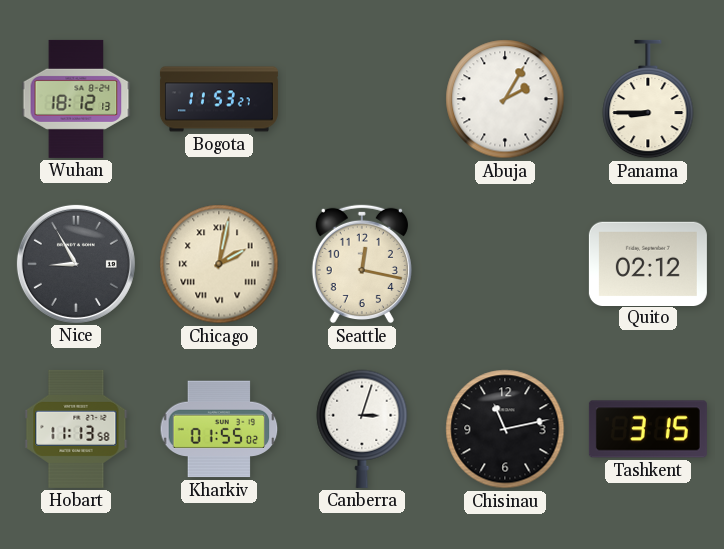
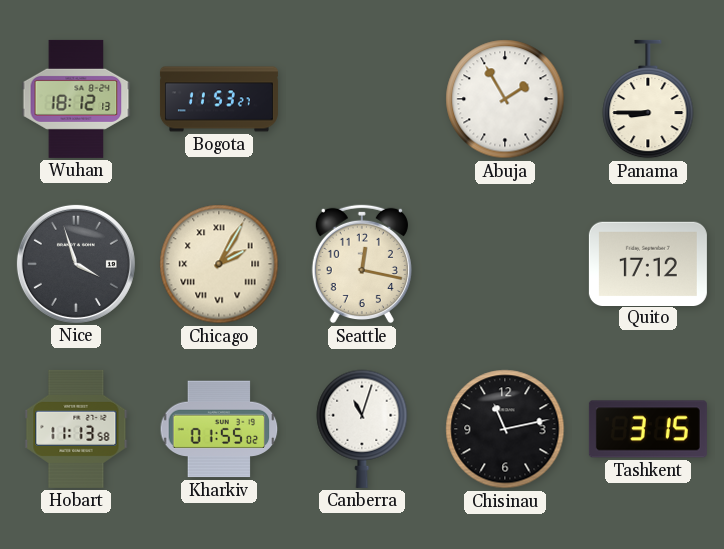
Abuja: 2:05 -> 1:55
Nice: 8:55 -> 3:57
Chicago: 2:02 -> 2:05
Quito: 02:12 -> 17:12
Canberra: 3:03 -> 11:03
